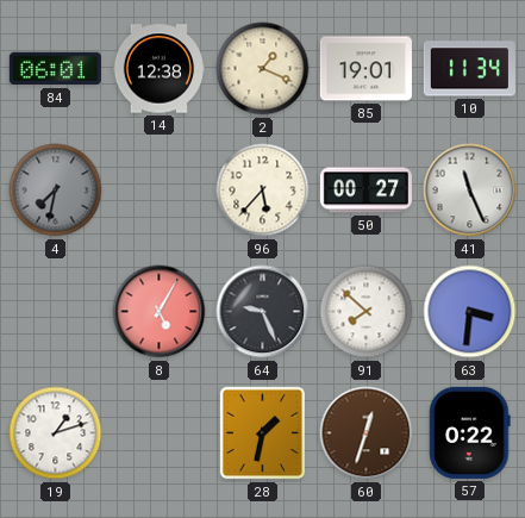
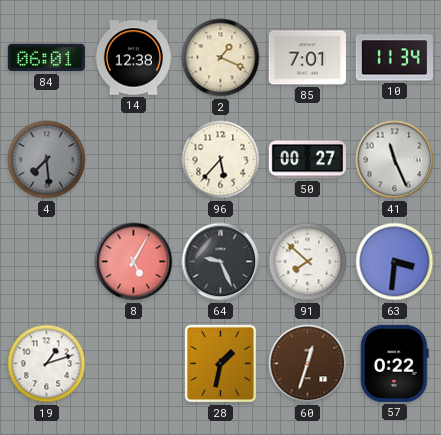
85: 19:01 -> 7:01
4: 7:32 -> 7:29
